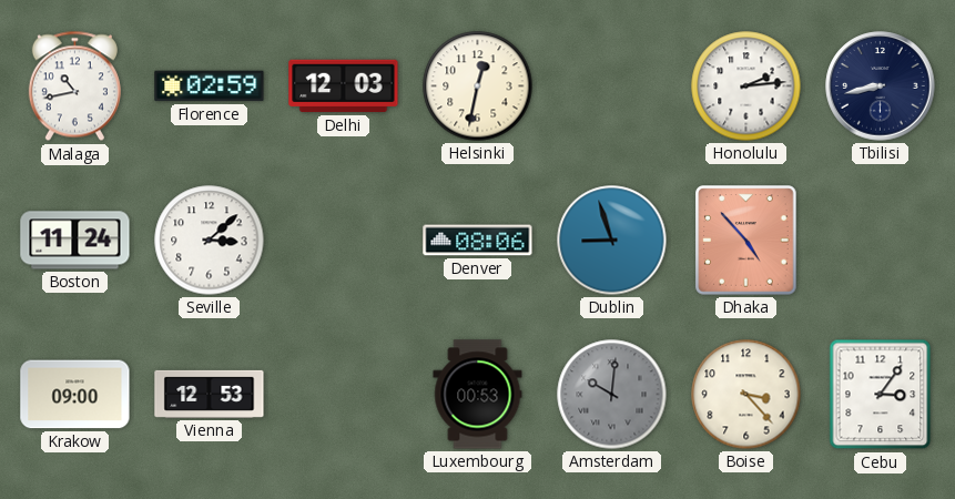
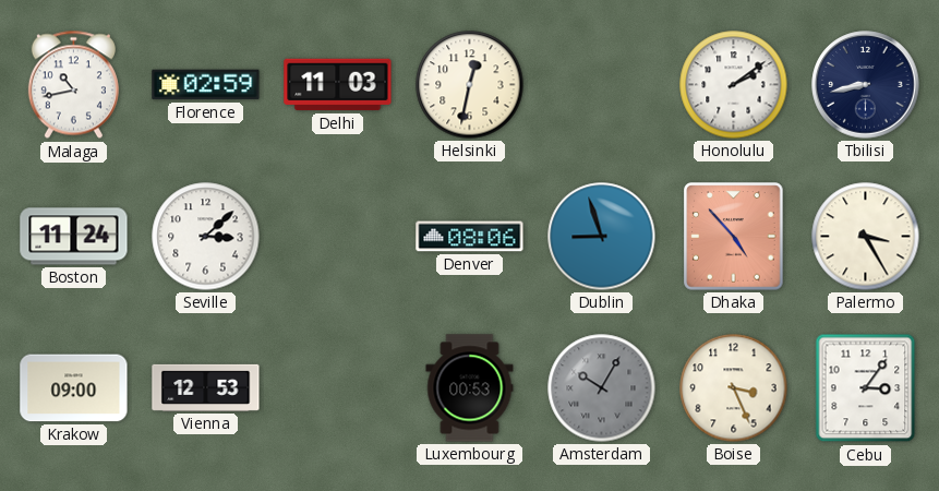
Delhi: 12:03 -> 11:03
Honolulu: 2:14 -> 2:09
Palermo: none -> 3:25
Amsterdam: 10:01 -> 10:05
Boise: 3:23 -> 3:26
